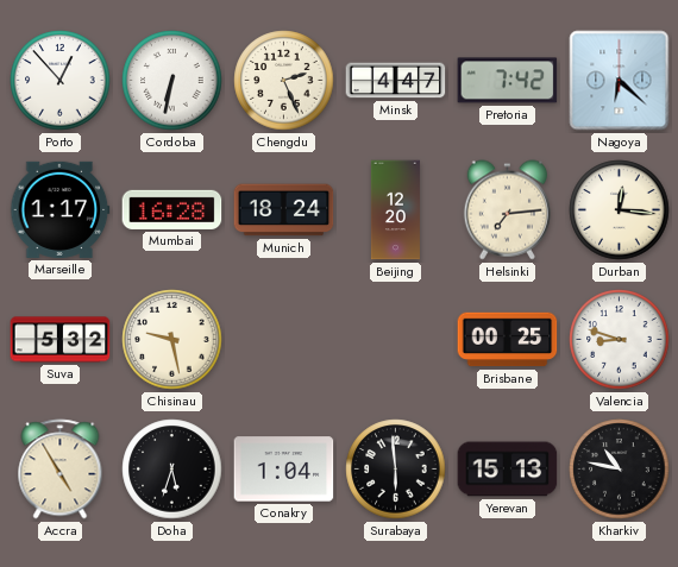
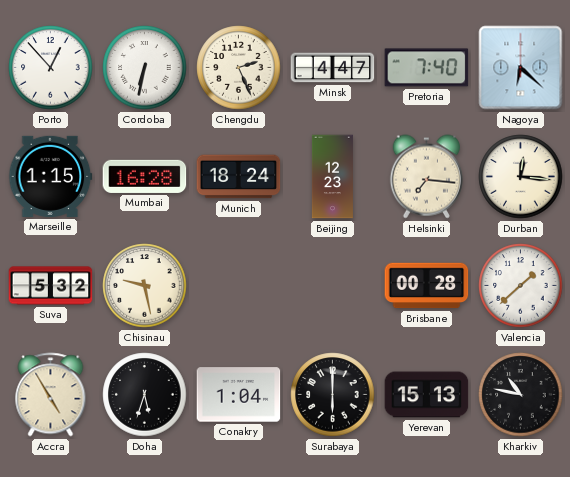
Pretoria: 7:42 -> 7:40
Marseille: 1:17 -> 1:15
Beijing: 12:20 -> 12:23
Helsinki: 7:14 -> 7:16
Brisbane: 00:25 -> 00:28
Valencia: 8:48 -> 1:38
Surabaya: 5:59 -> 6:00
